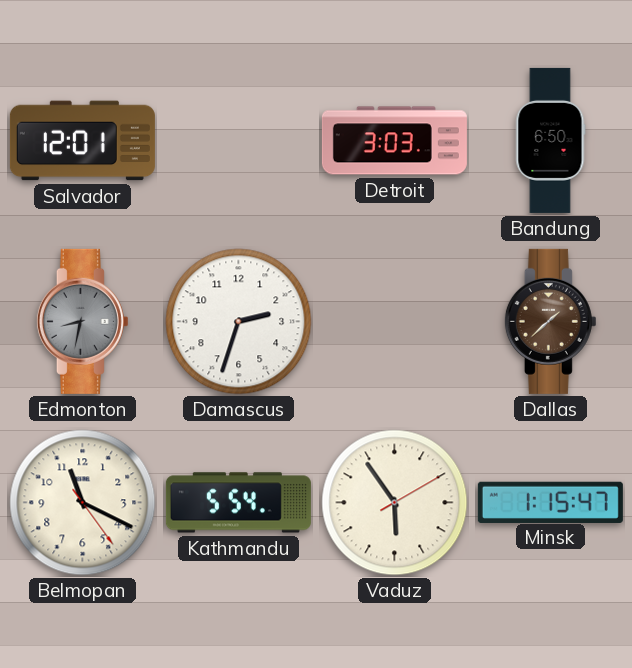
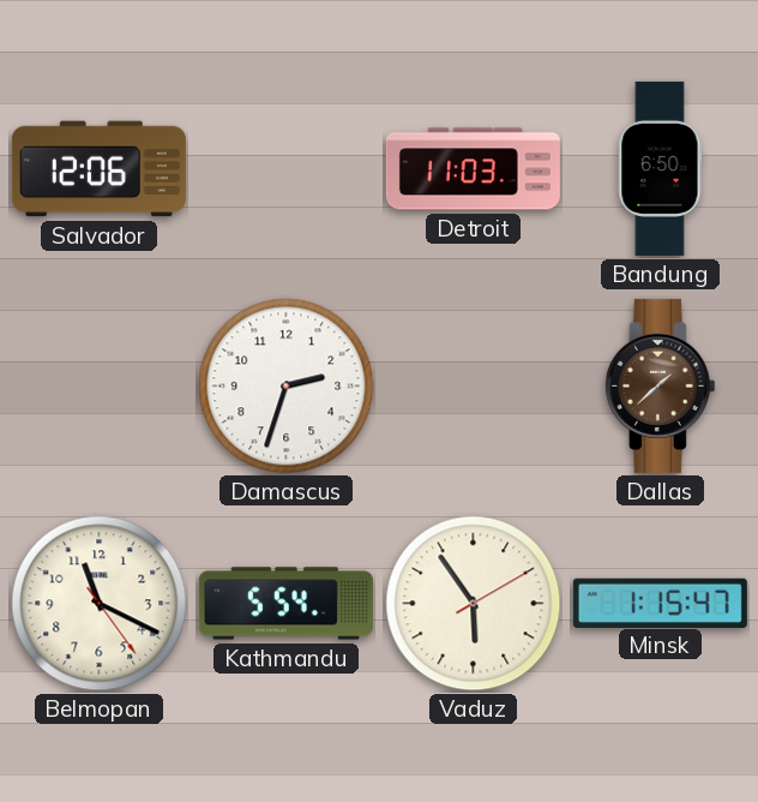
Salvador: 12:01 -> 12:06
Detroit: 3:03 -> 11:03
Edmonton: 8:32 -> none
